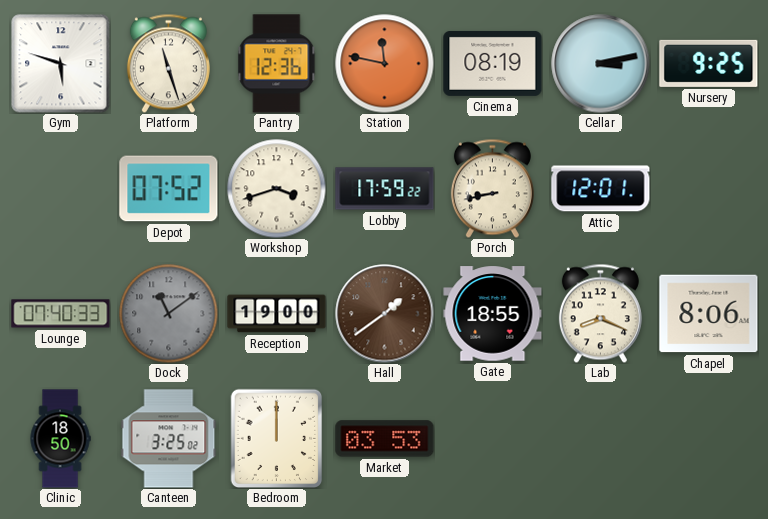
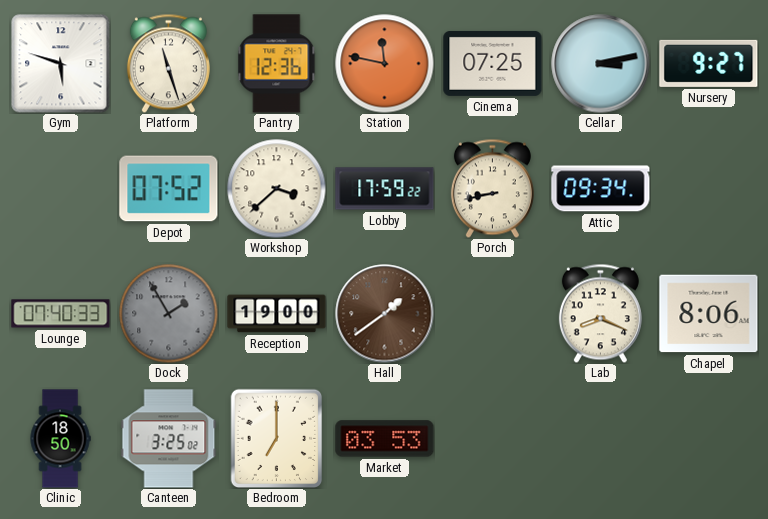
Cinema: 08:19 -> 07:25
Nursery: 9:25 -> 9:27
Workshop: 3:42 -> 3:38
Attic: 12:01 -> 09:34
Dock: 11:09 -> 1:55
Gate: 18:55 -> none
Bedroom: 12:00 -> 7:00
